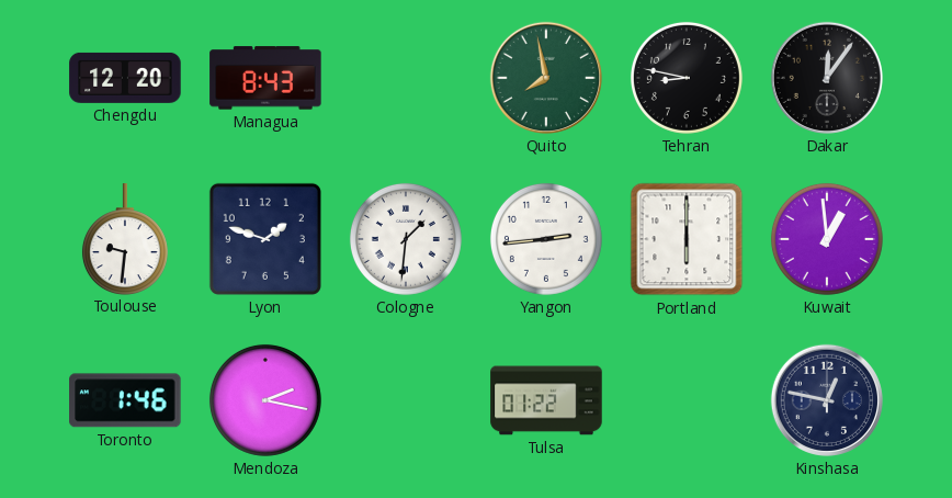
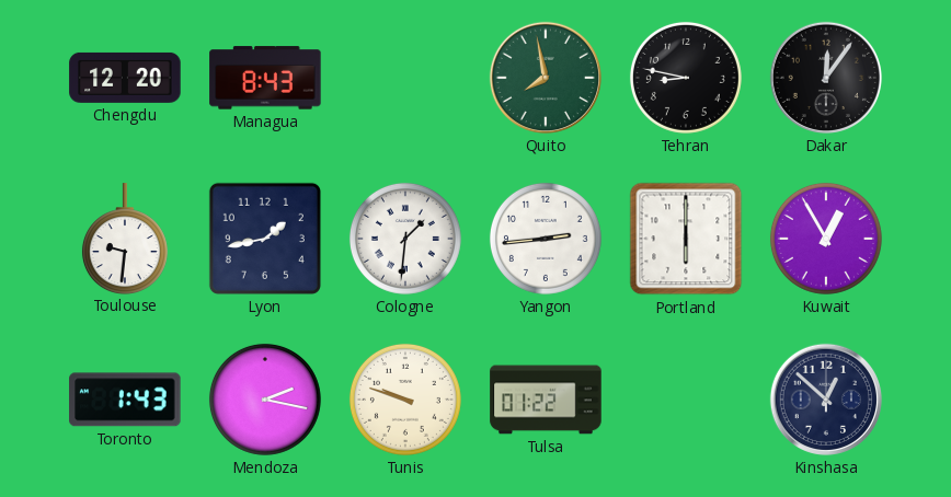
Lyon: 1:48 -> 1:43
Kuwait: 12:59 -> 12:55
Toronto: 1:46 -> 1:43
Tunis: none -> 9:48
Kinshasa: 12:47 -> 12:52
